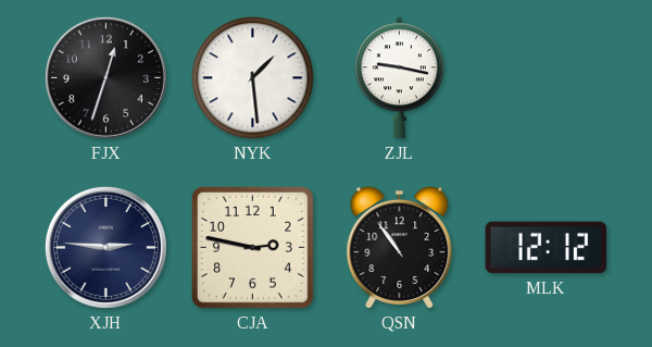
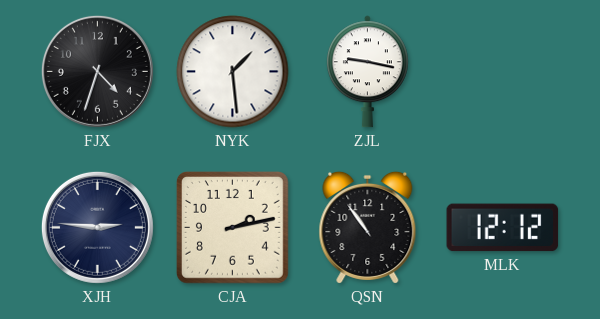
FJX: 12:33 -> 4:33
CJA: 2:47 -> 2:13
